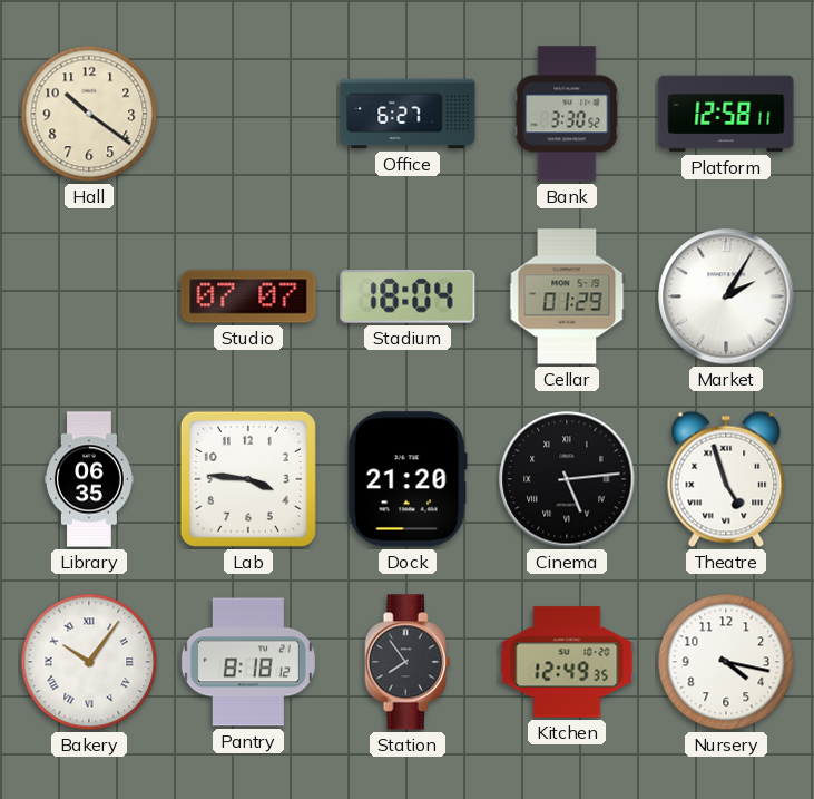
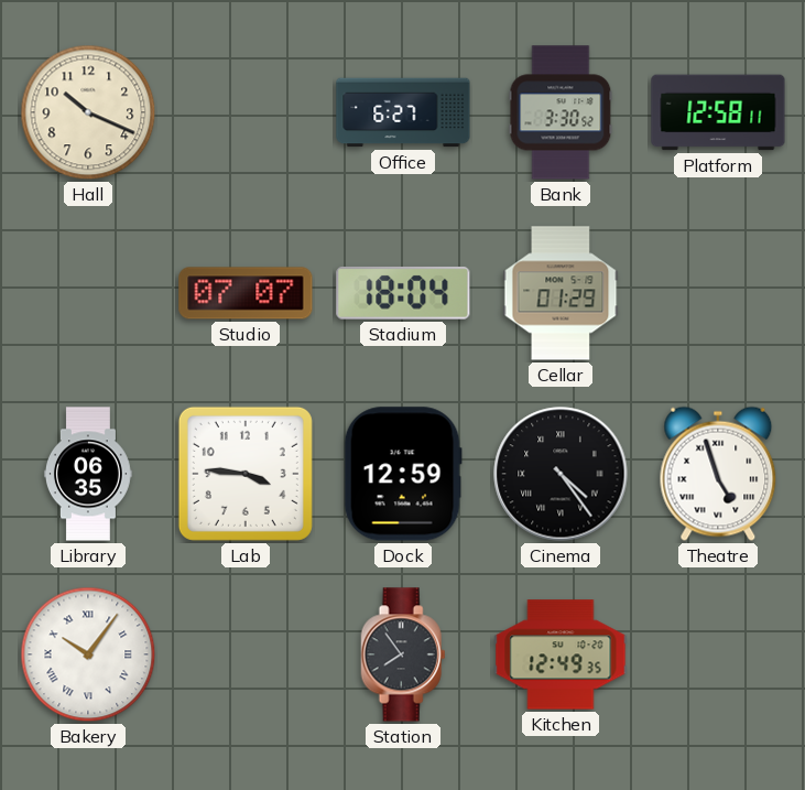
Hall: 10:21 -> 10:19
Market: 2:05 -> none
Dock: 21:20 -> 12:59
Cinema: 5:14 -> 4:24
Pantry: 8:18 -> none
Nursery: 4:17 -> none
